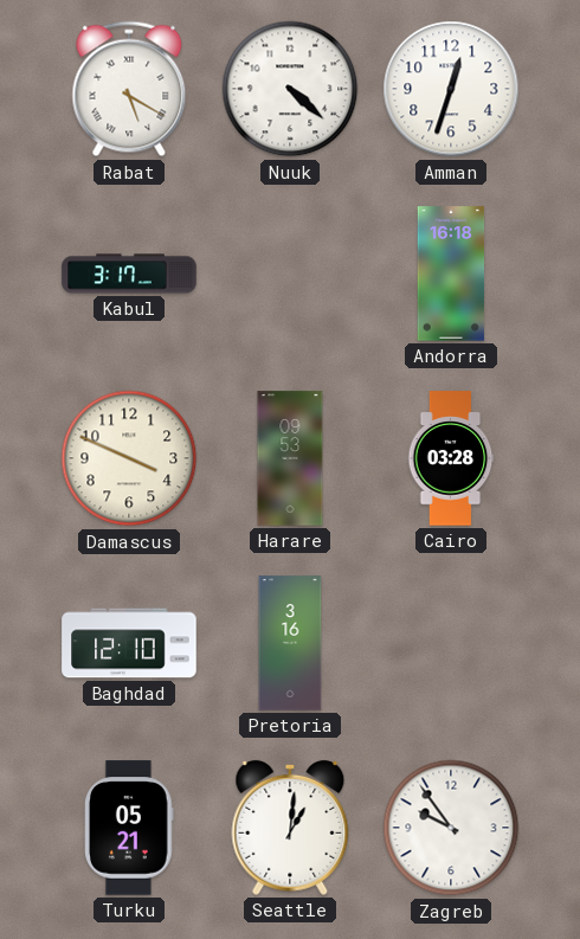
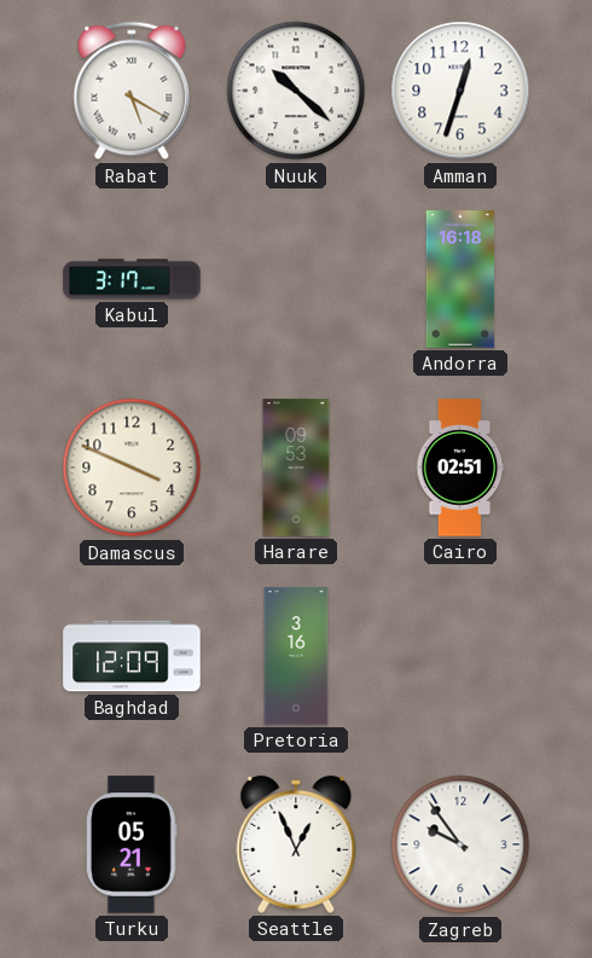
Nuuk: 4:22 -> 10:22
Cairo: 03:28 -> 02:51
Baghdad: 12:10 -> 12:09
Seattle: 1:01 -> 12:56
